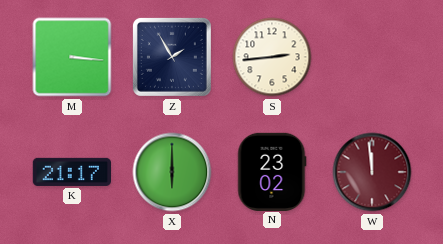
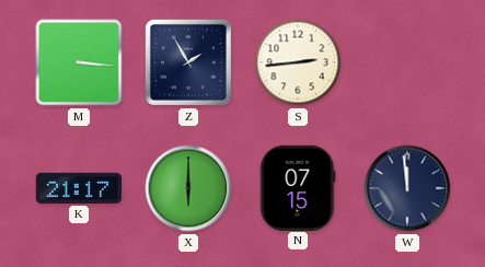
N: 23:02 -> 07:15
W dial: burgundy -> navy
